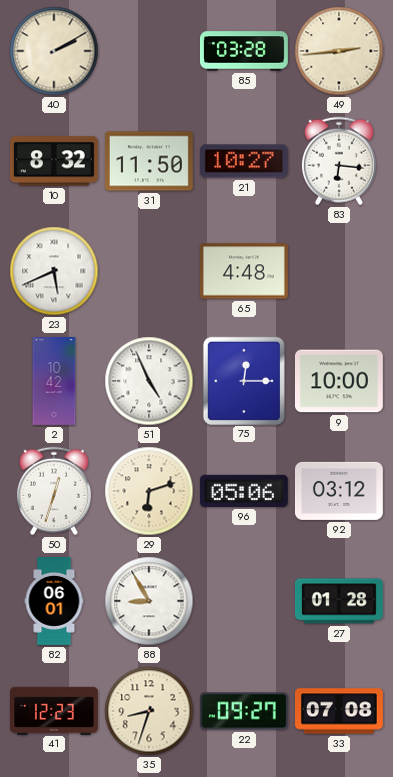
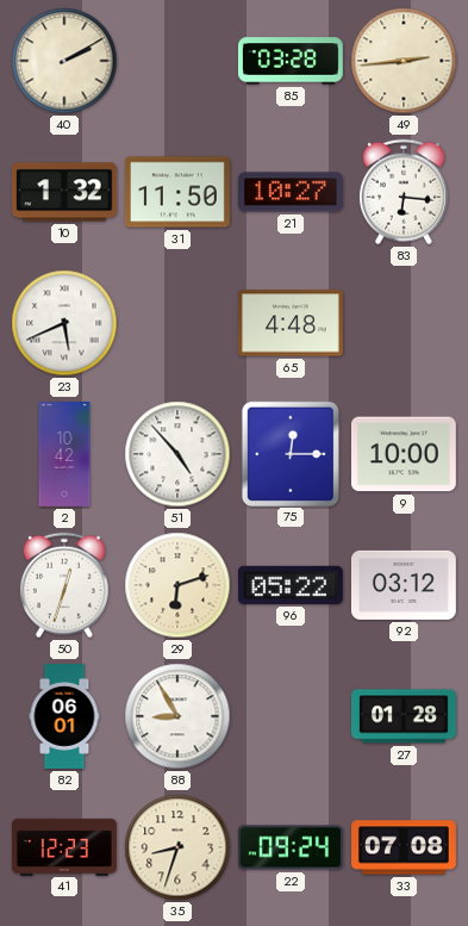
10: 8:32 -> 1:32
51: 4:56 -> 4:53
96: 05:06 -> 05:22
22: 09:27 -> 09:24
